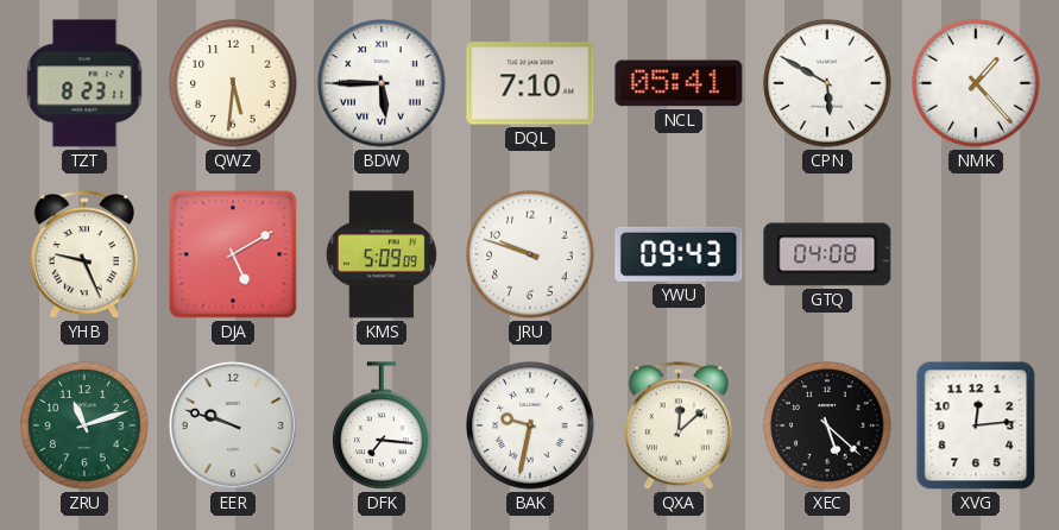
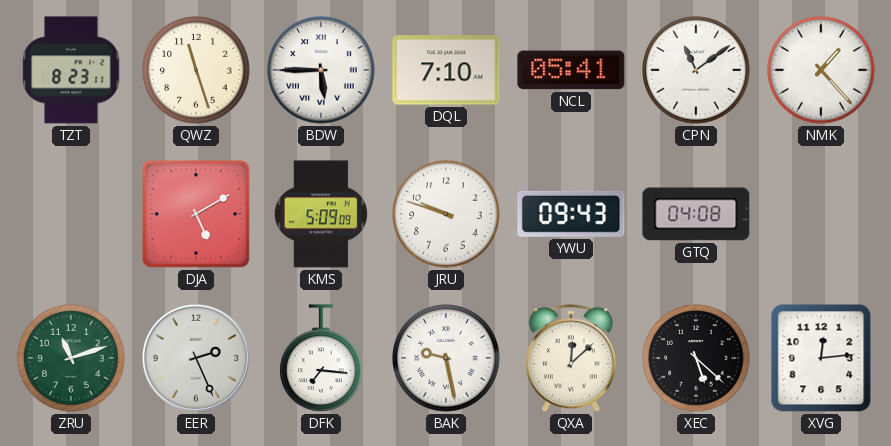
QWZ: 5:31 -> 11:27
CPN: 5:50 -> 11:09
YHB: 9:26 -> none
EER: 9:48 -> 2:26
BAK: 9:32 -> 9:28
